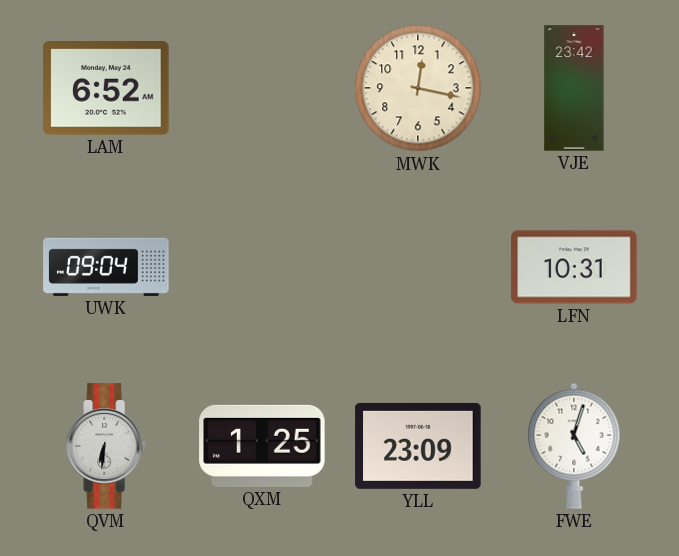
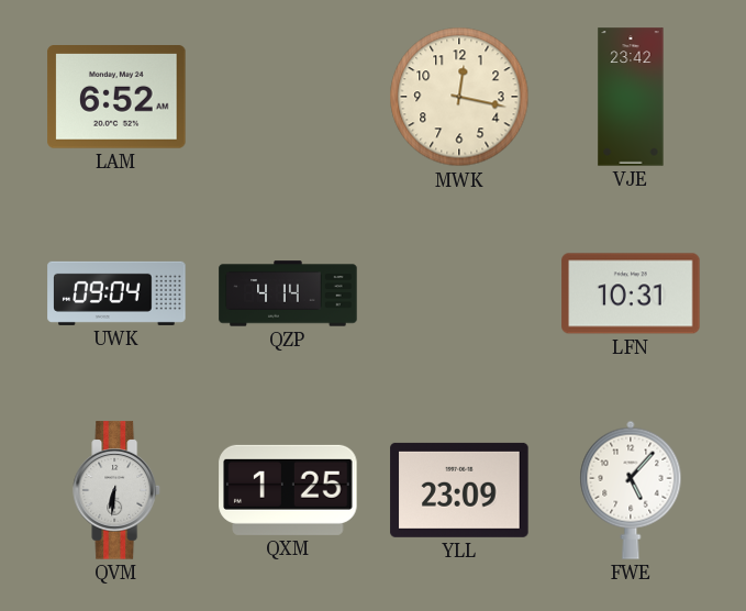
QZP: none -> 4:14
FWE: 5:03 -> 5:07
